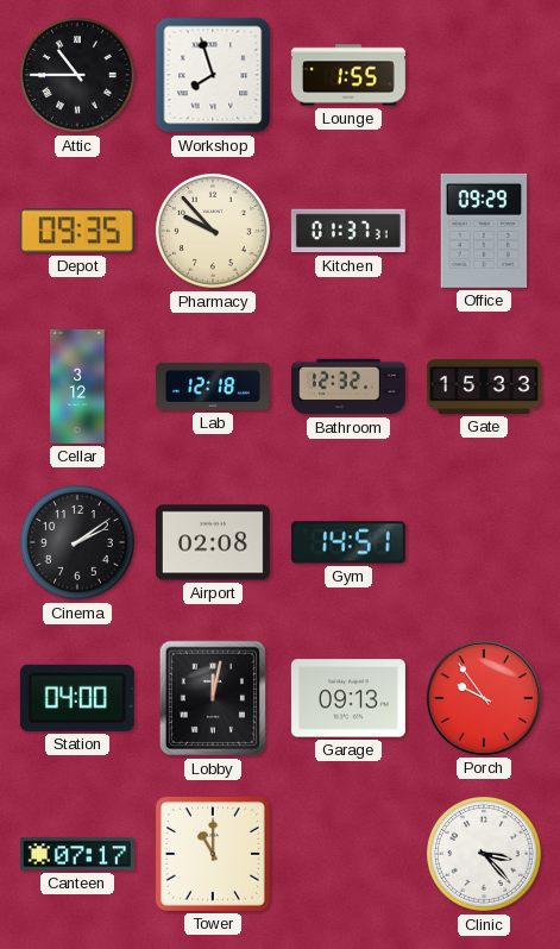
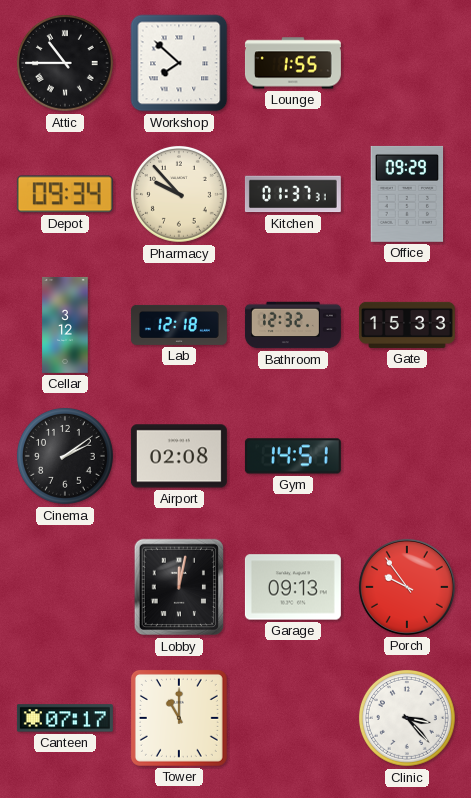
Workshop: 7:57 -> 7:52
Depot: 09:35 -> 09:34
Station: 04:00 -> none
